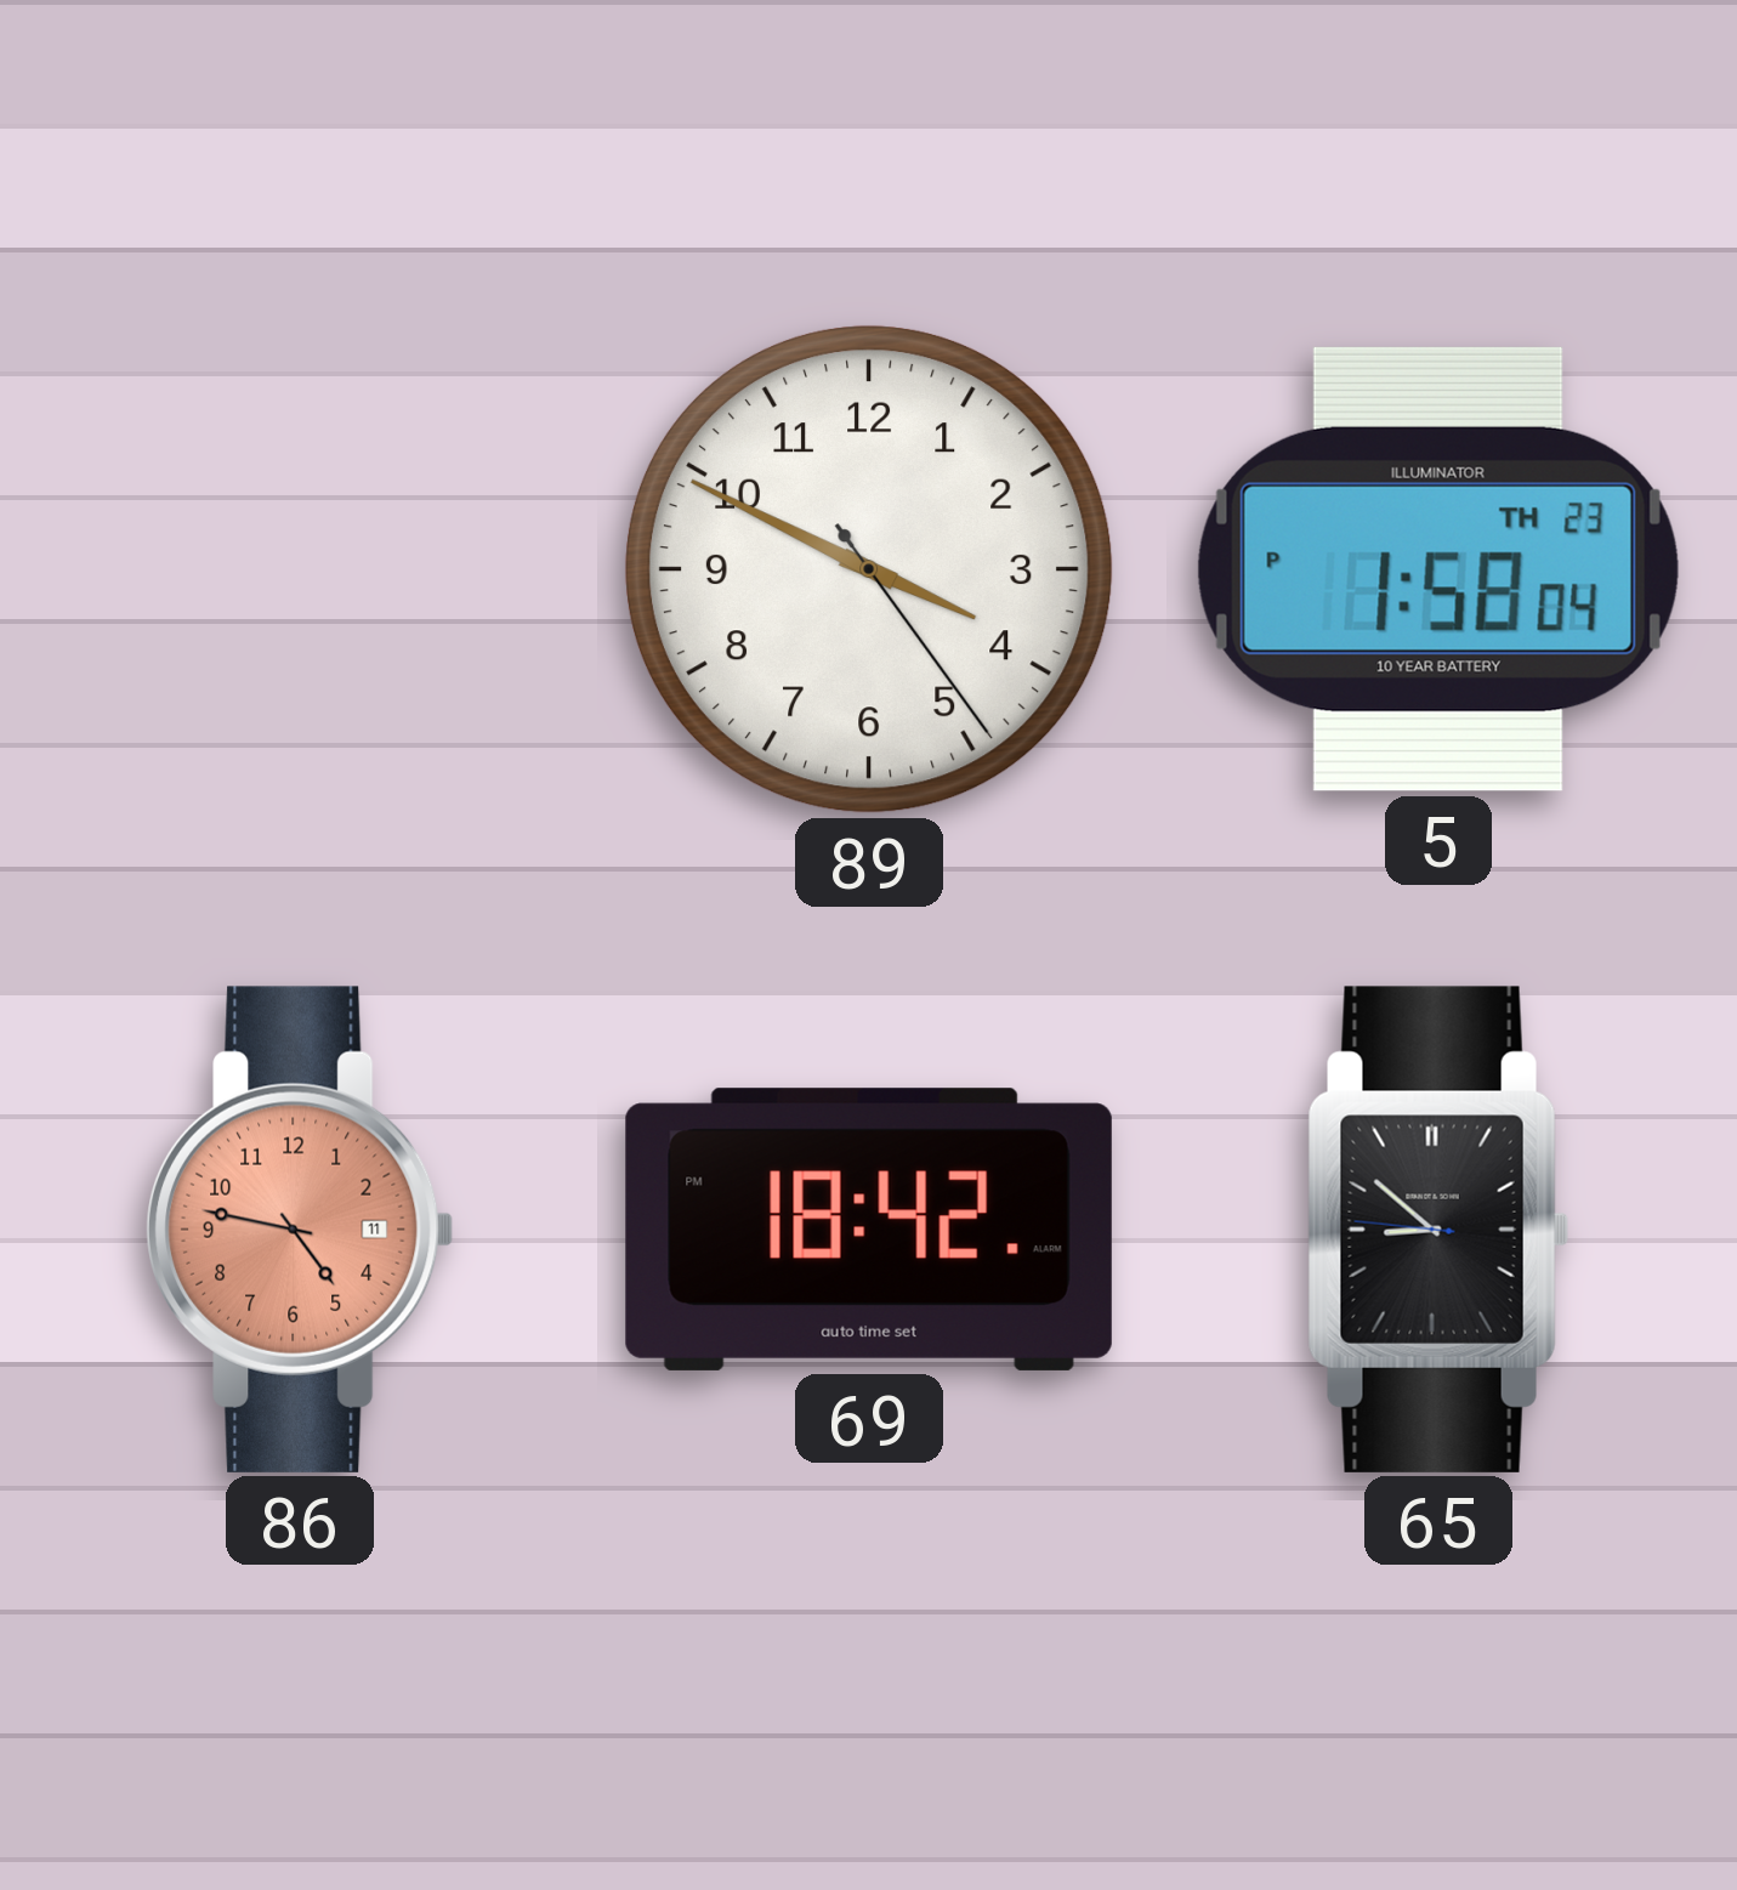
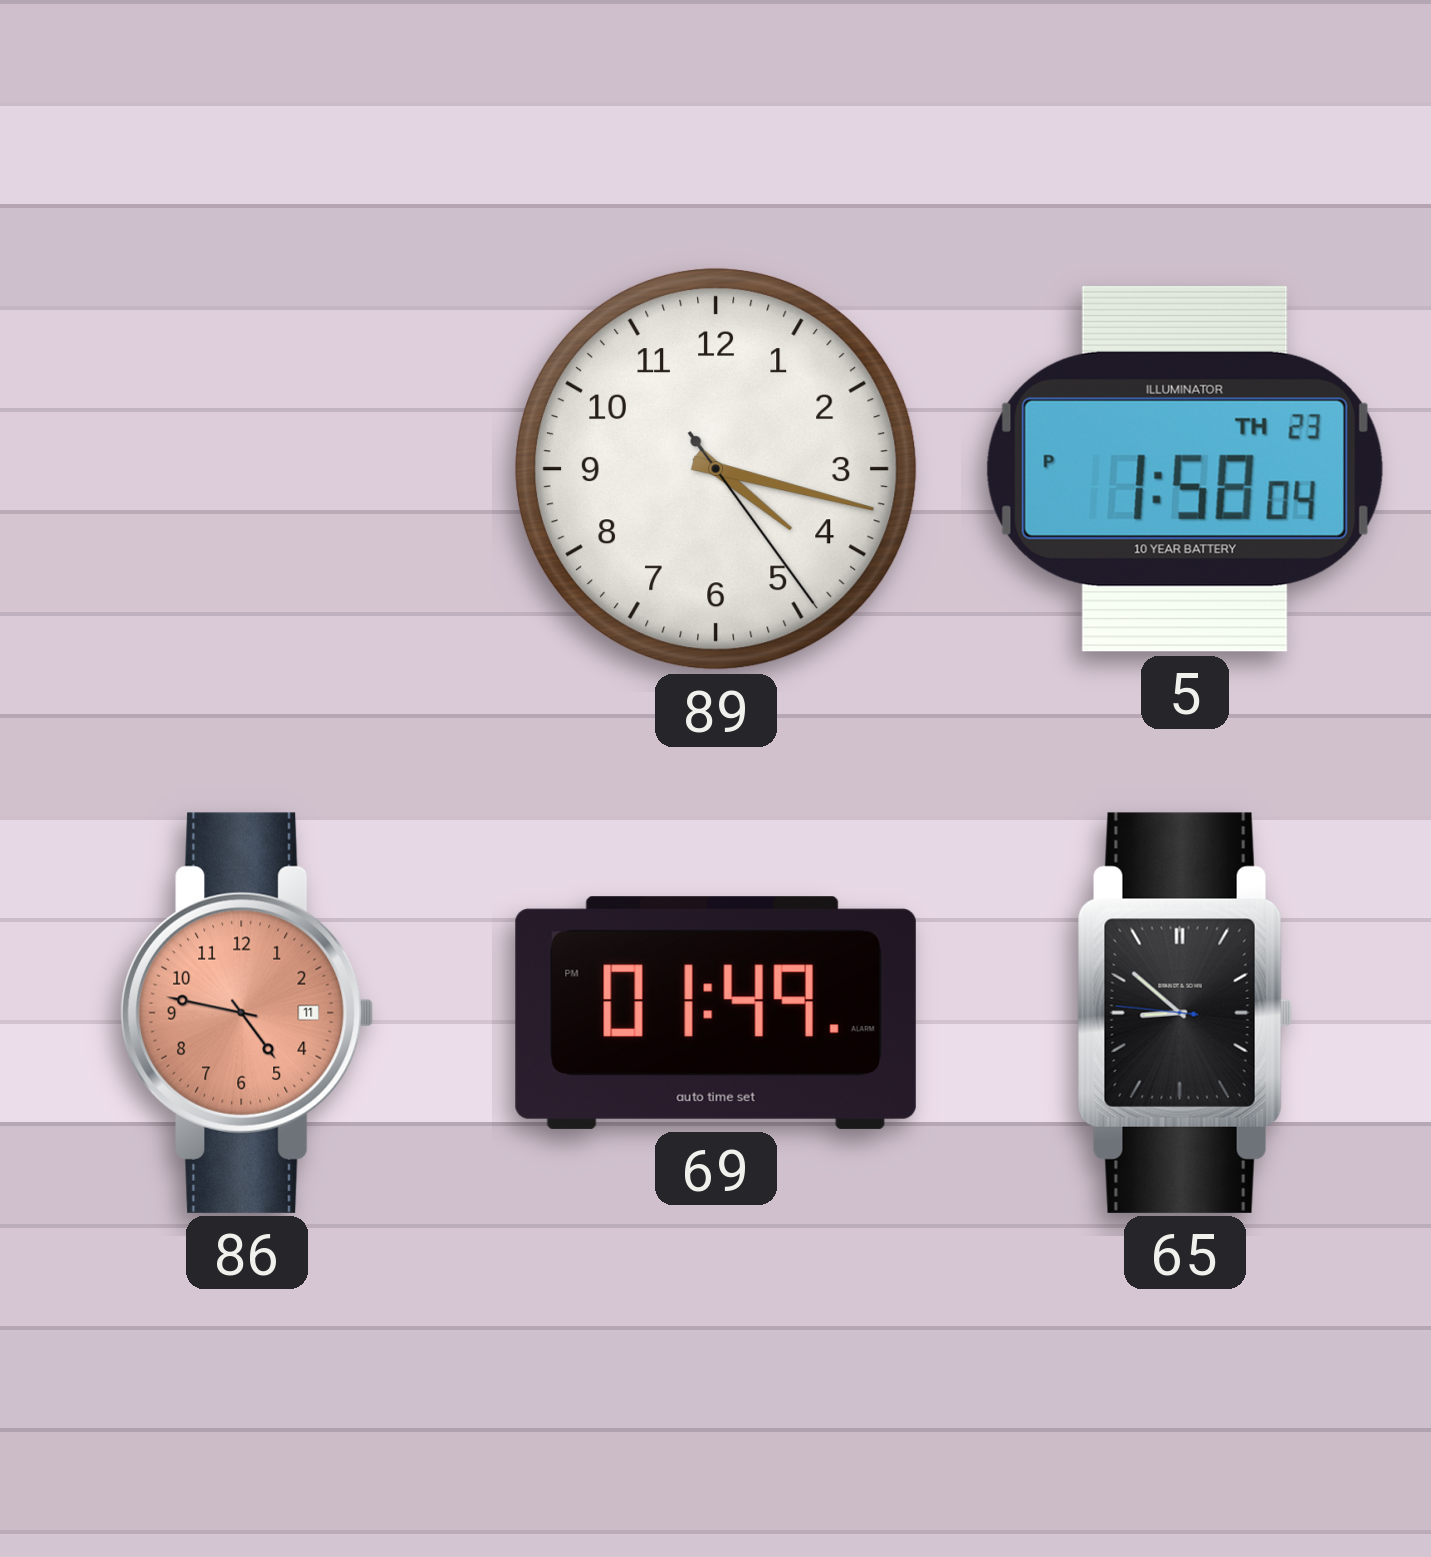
89: 3:49 -> 4:17
69: 18:42 -> 01:49
